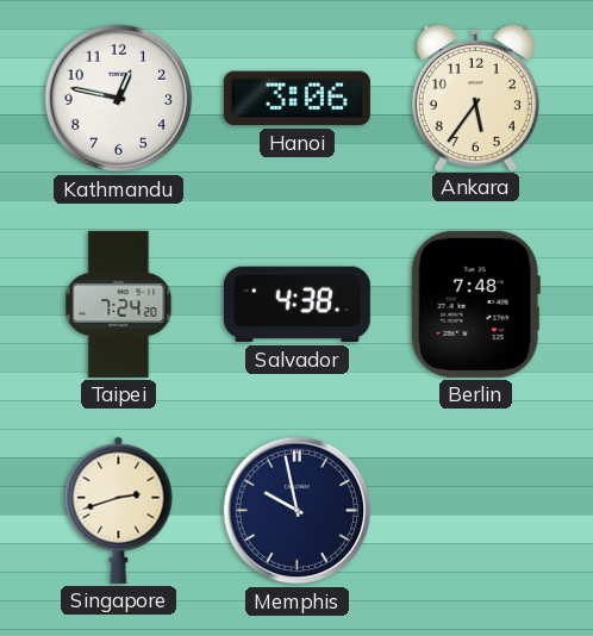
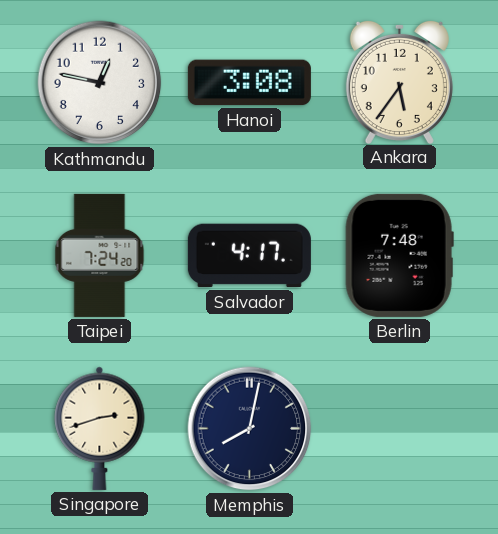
Hanoi: 3:06 -> 3:08
Salvador: 4:38 -> 4:17
Memphis: 9:58 -> 8:02
